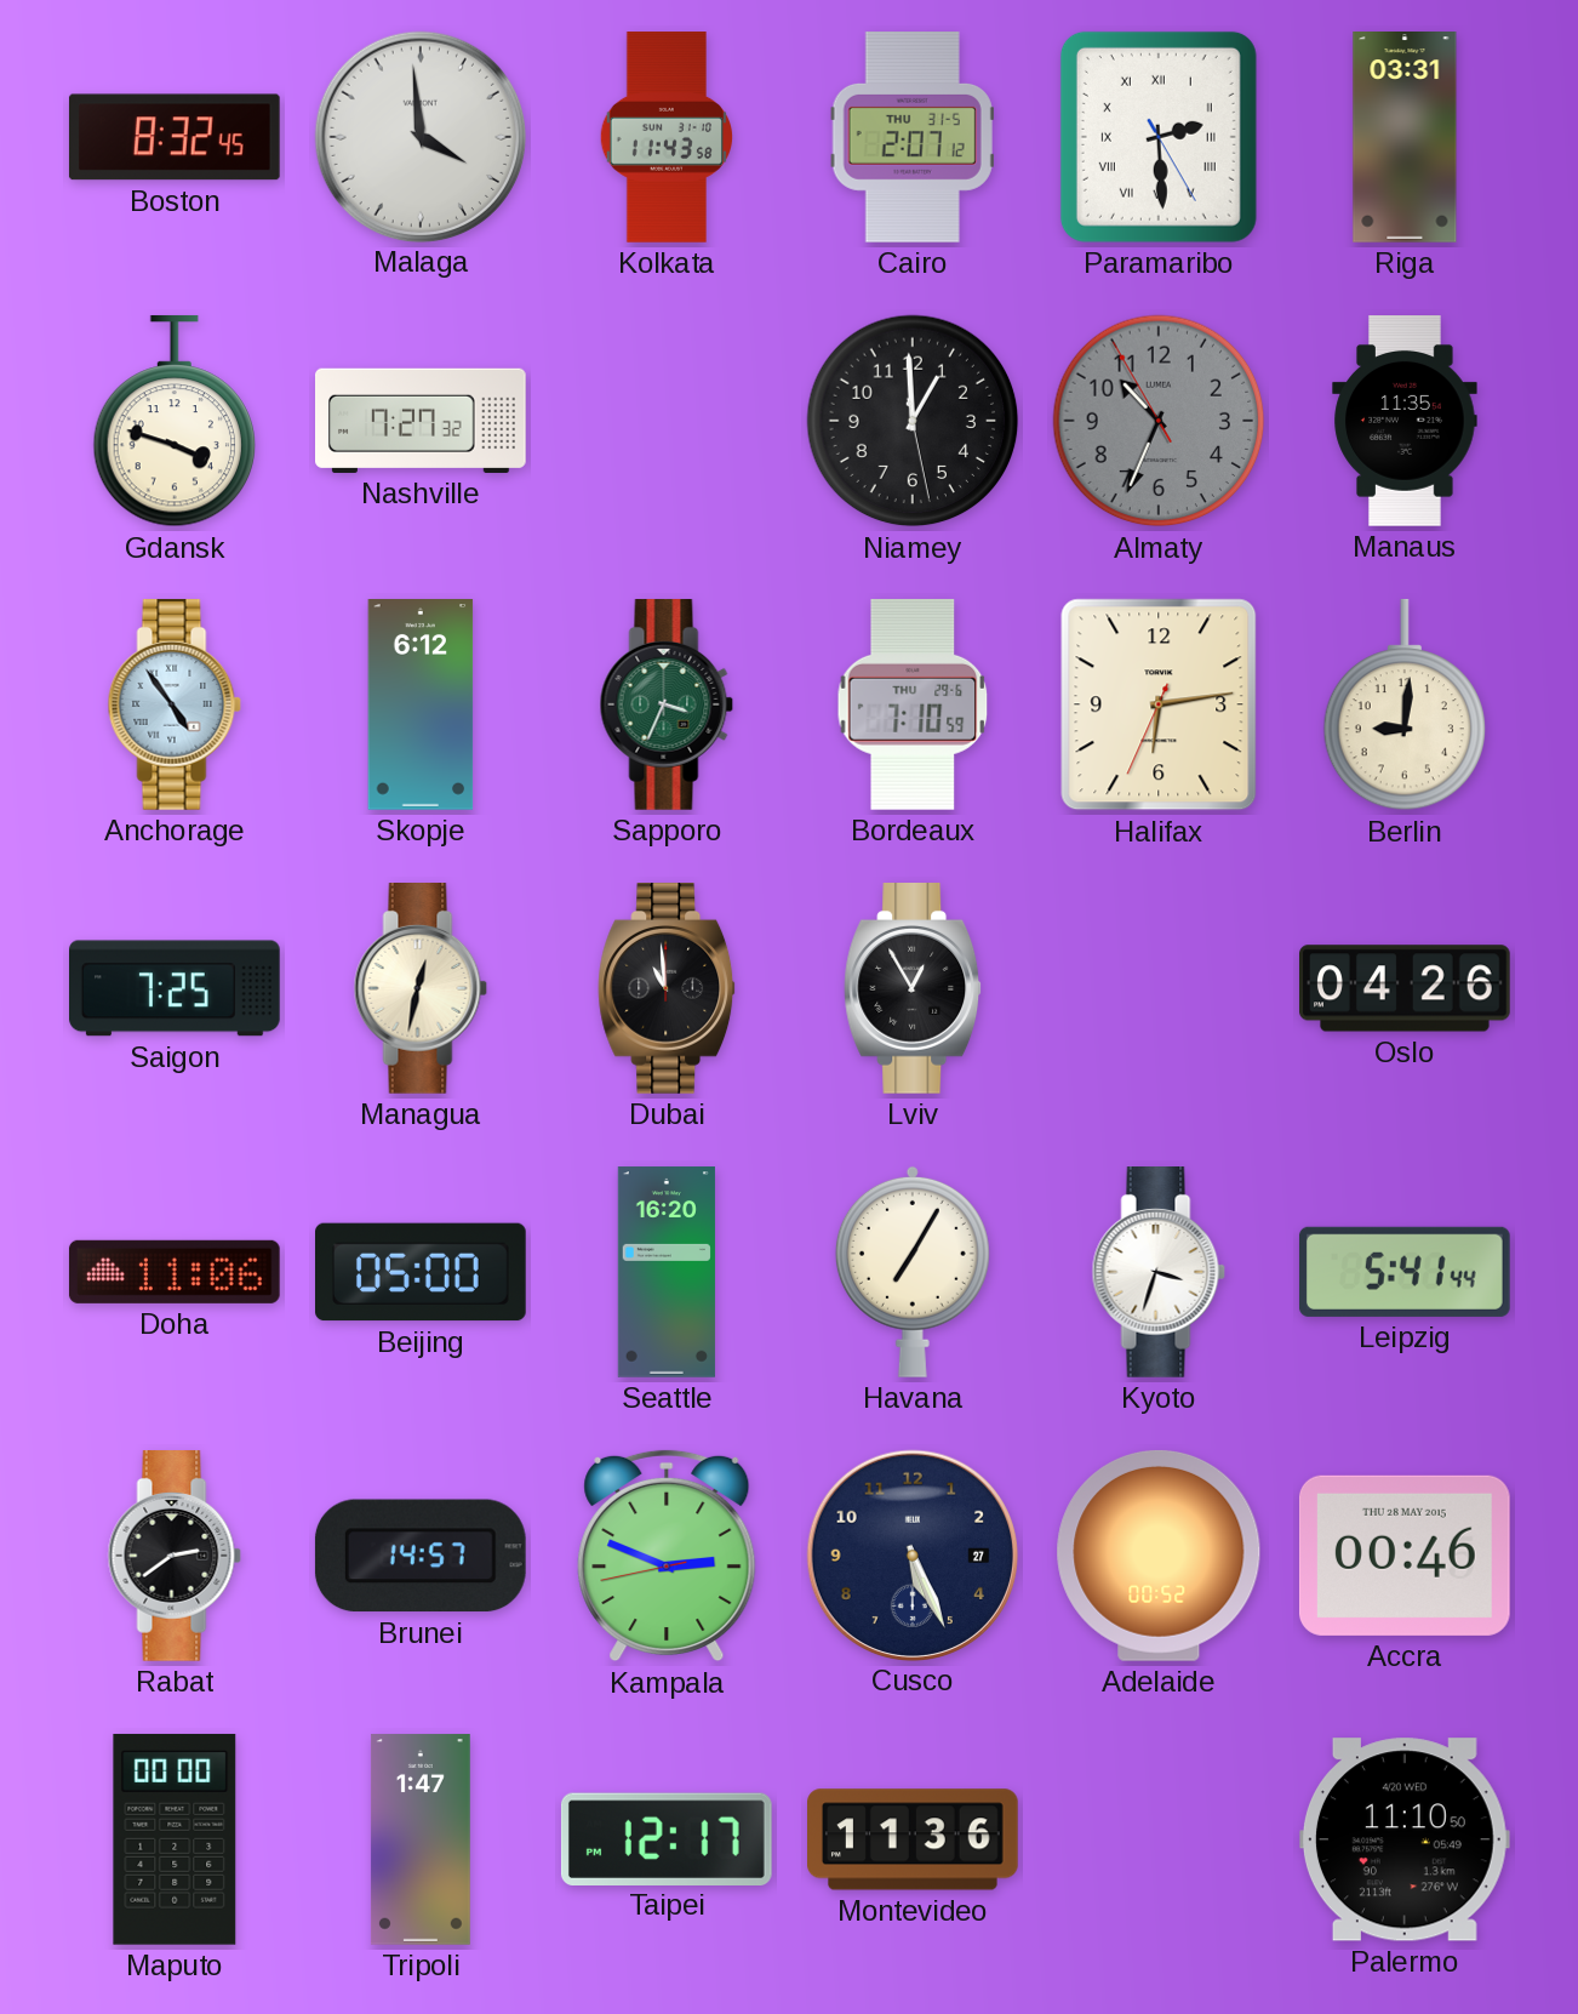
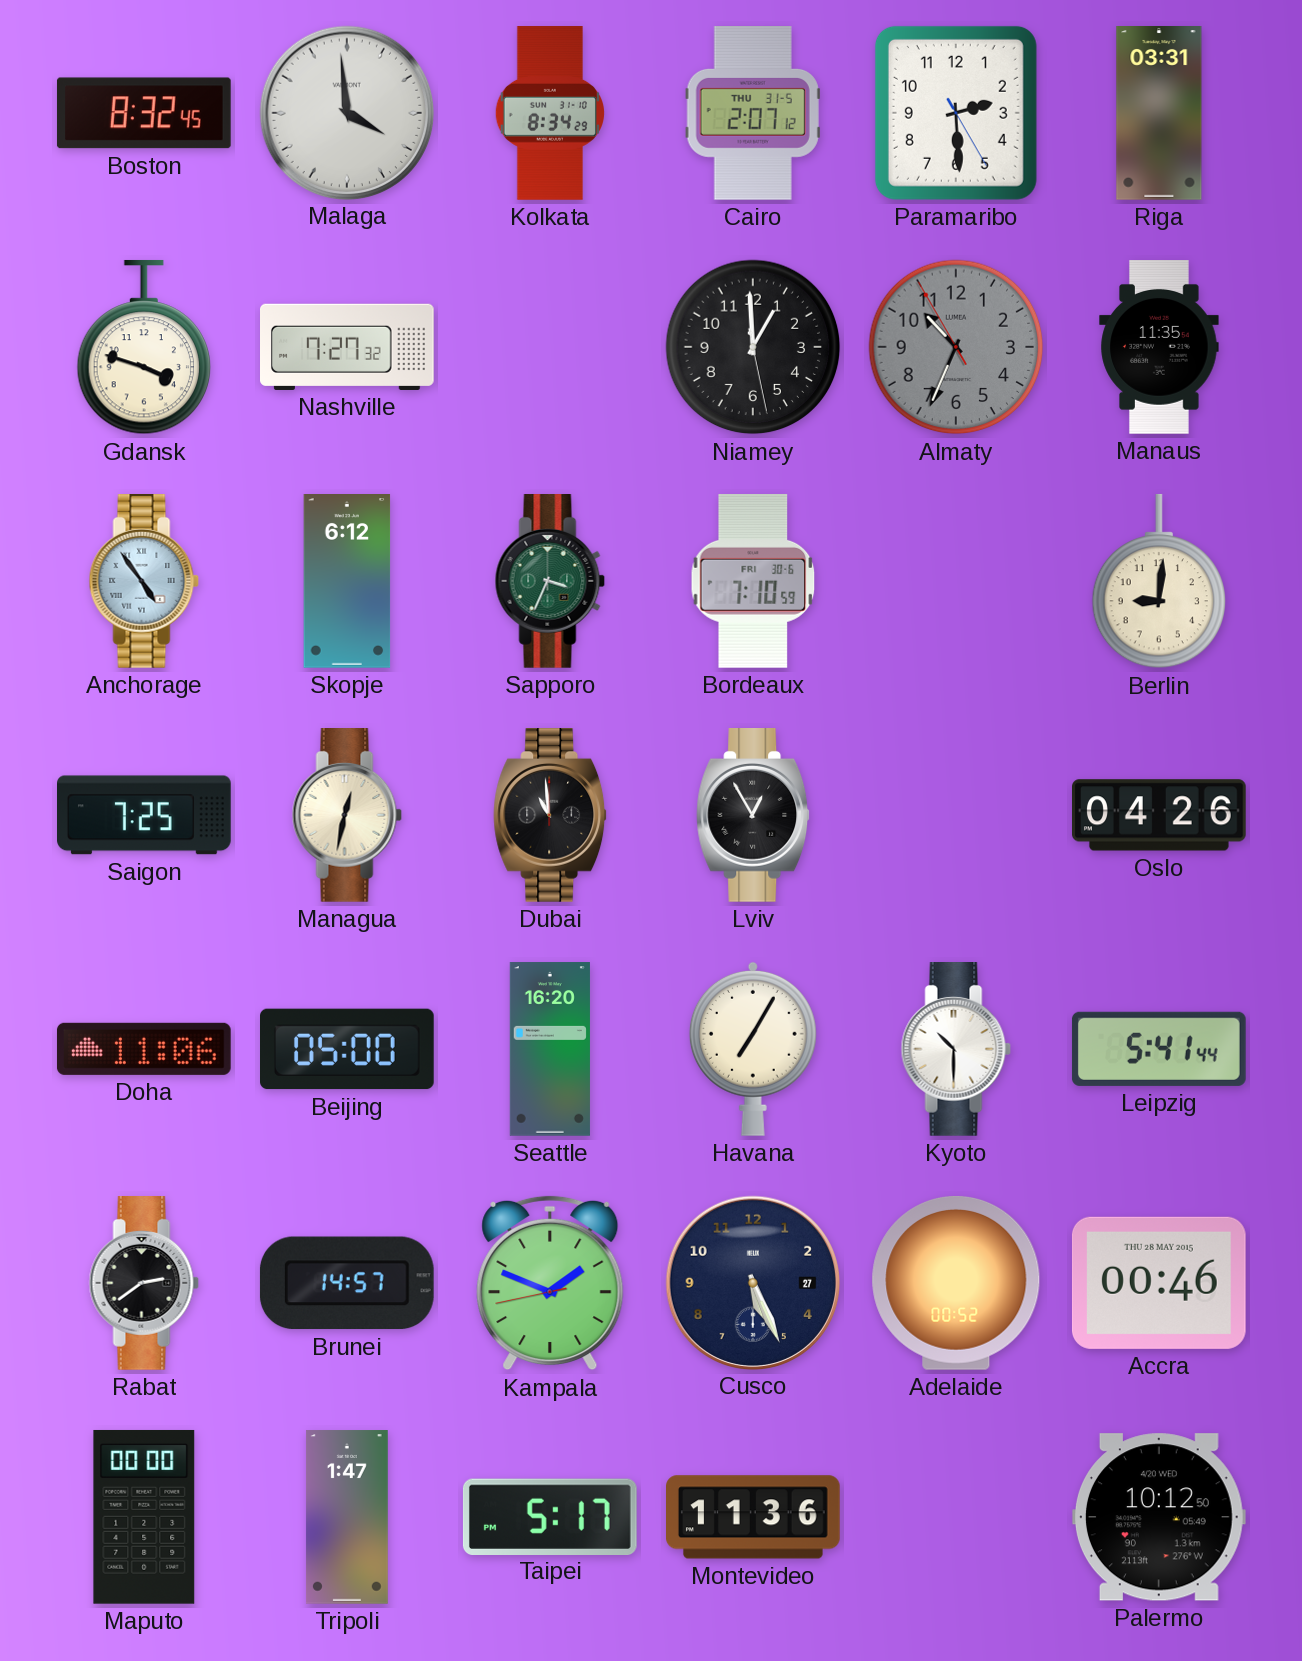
Kolkata: 11:43 -> 8:34
Paramaribo numerals: Roman -> Arabic
Bordeaux date: THU 29-6 -> FRI 30-6
Halifax: 6:13 -> none
Kyoto: 3:33 -> 10:30
Kampala: 2:48 -> 1:48
Taipei: 12:17 -> 5:17
Palermo: 11:10 -> 10:12
